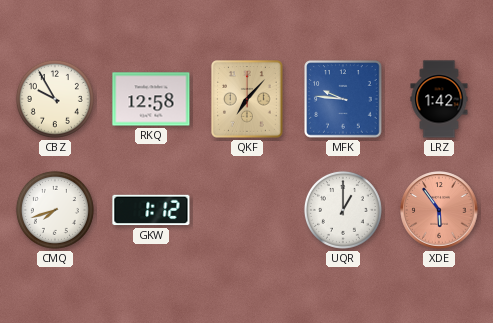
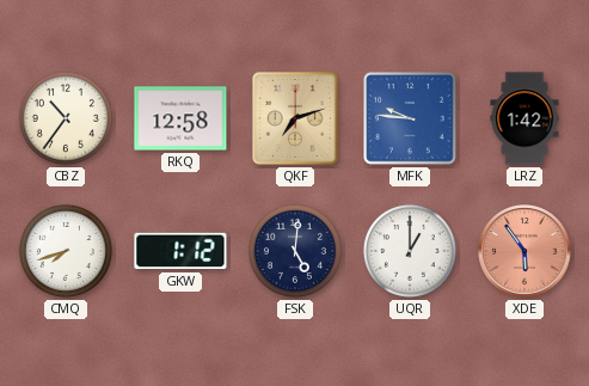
CBZ: 9:55 -> 10:36
QKF: 7:07 -> 7:12
FSK: none -> 5:01
